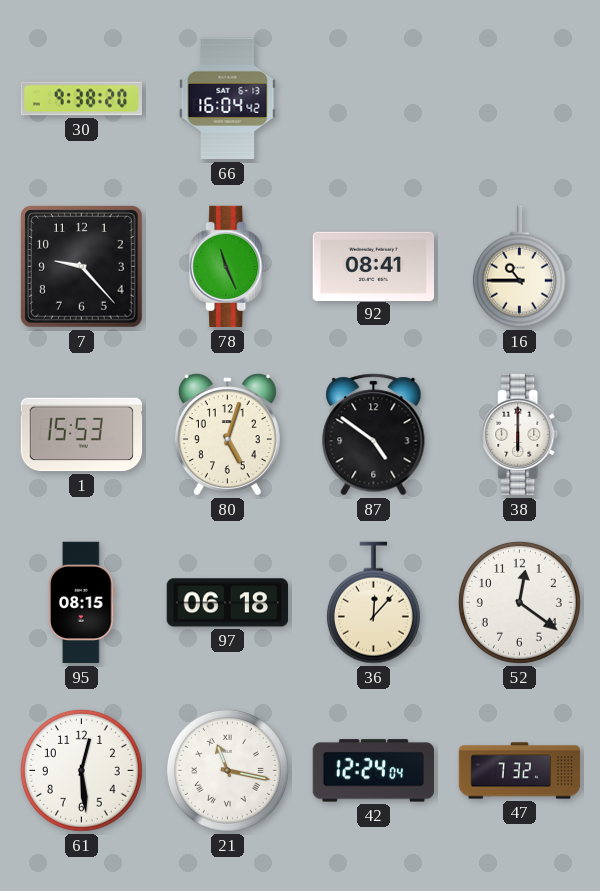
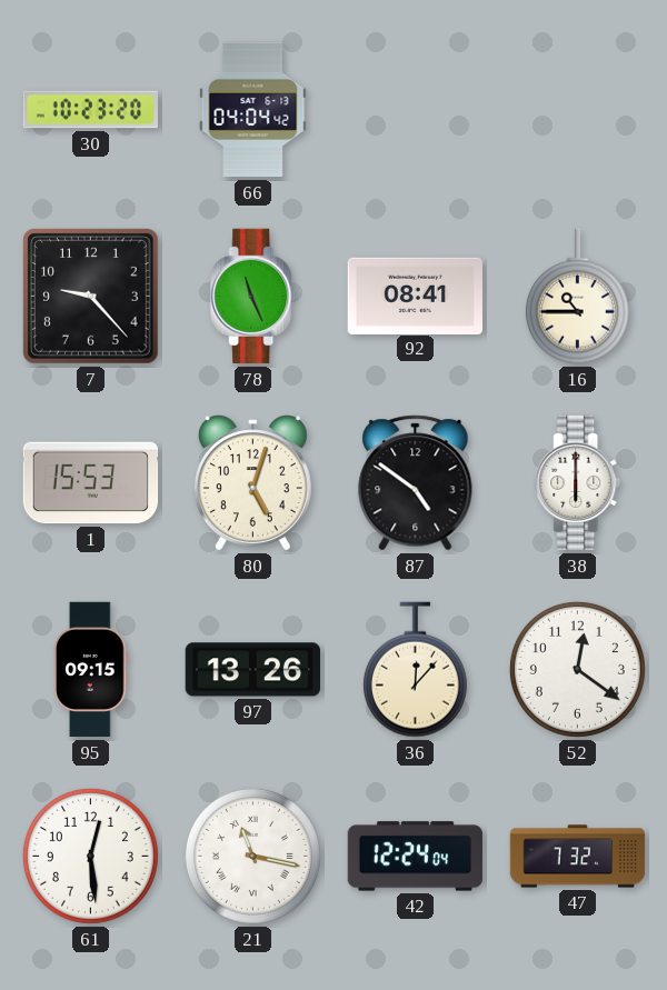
30: 9:38 -> 10:23
66: 16:04 -> 04:04
95: 08:15 -> 09:15
97: 06:18 -> 13:26
